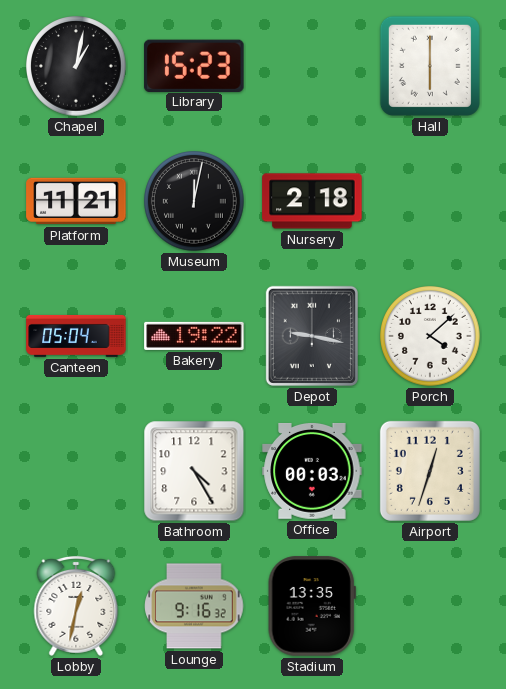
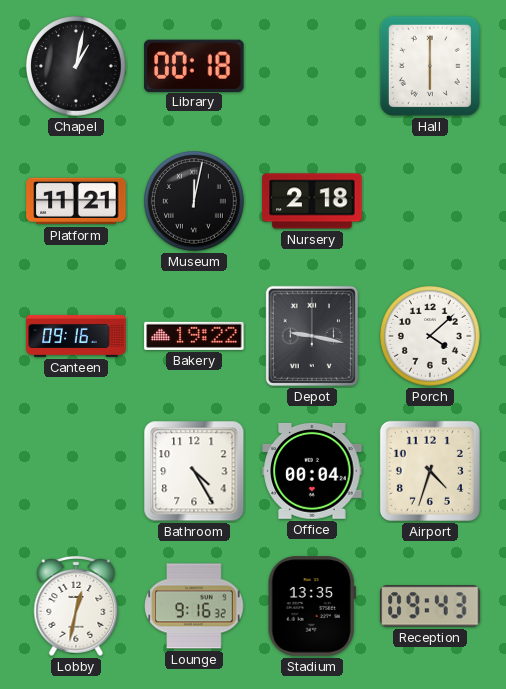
Library: 15:23 -> 00:18
Canteen: 05:04 -> 09:16
Office: 00:03 -> 00:04
Airport: 12:33 -> 4:33
Reception: none -> 09:43
